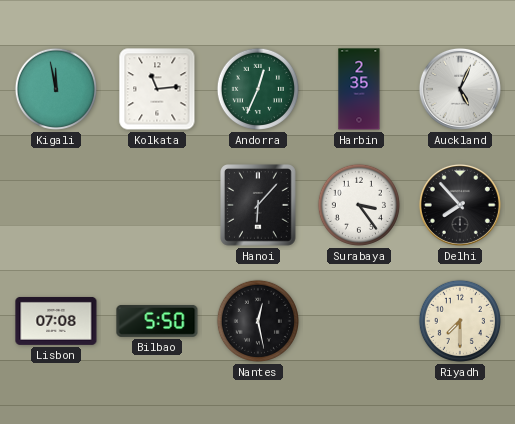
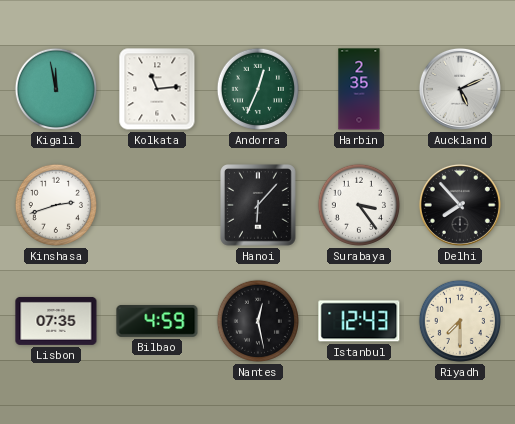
Auckland: 5:04 -> 5:11
Kinshasa: none -> 2:42
Lisbon: 07:08 -> 07:35
Bilbao: 5:50 -> 4:59
Istanbul: none -> 12:43
